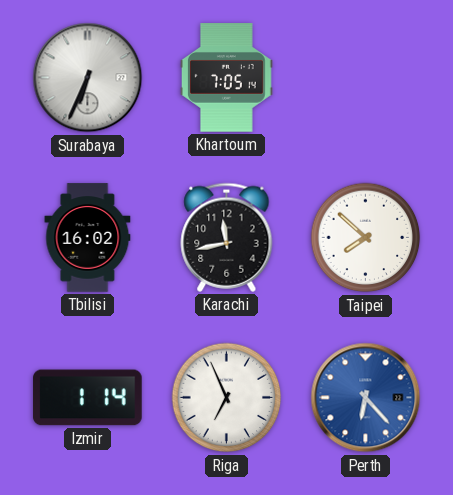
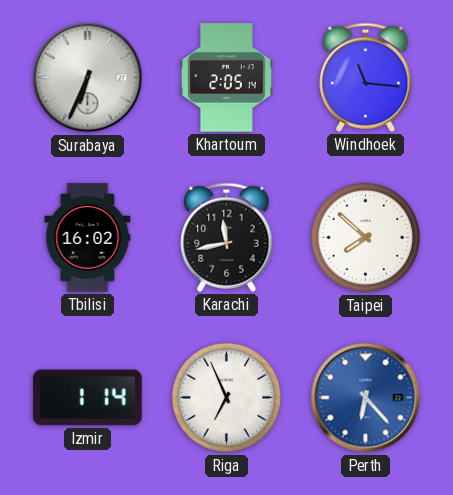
Khartoum: 7:05 -> 2:05
Windhoek: none -> 11:16
